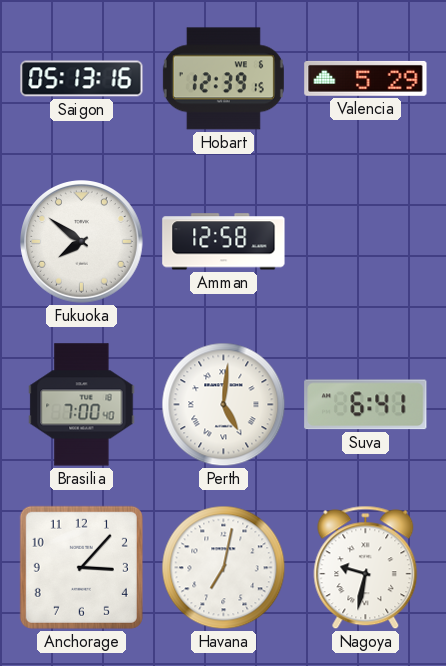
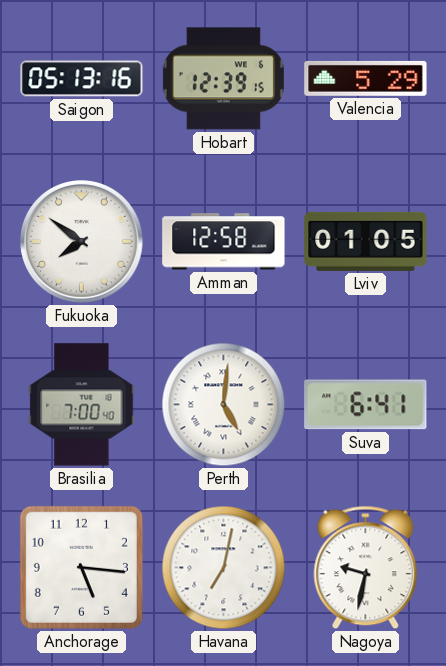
Lviv: none -> 01:05
Anchorage: 3:07 -> 5:16
